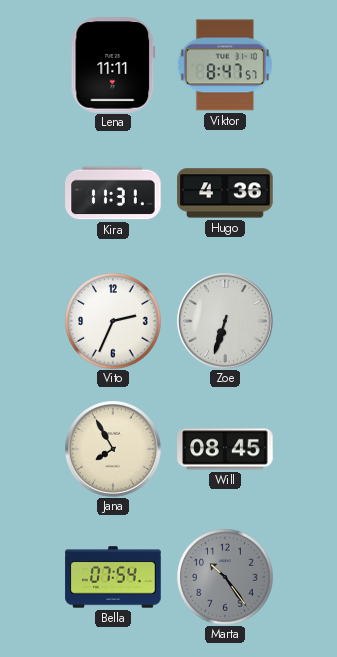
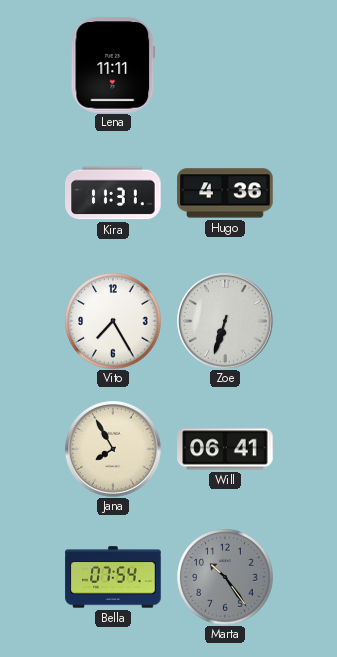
Viktor: 8:47 -> none
Vito: 2:34 -> 7:25
Will: 08:45 -> 06:41
